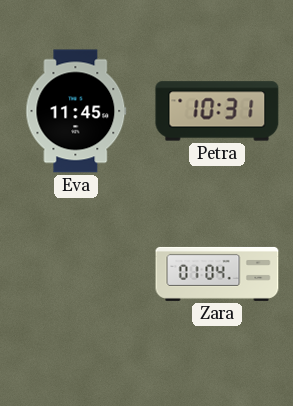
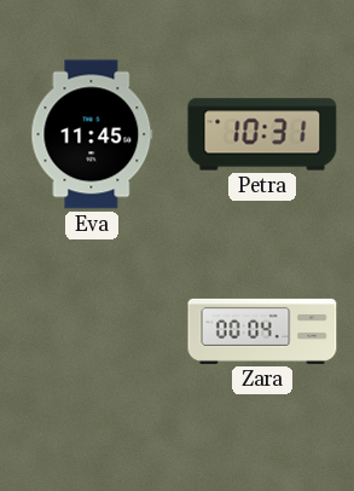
Zara: 01:04 -> 00:04
